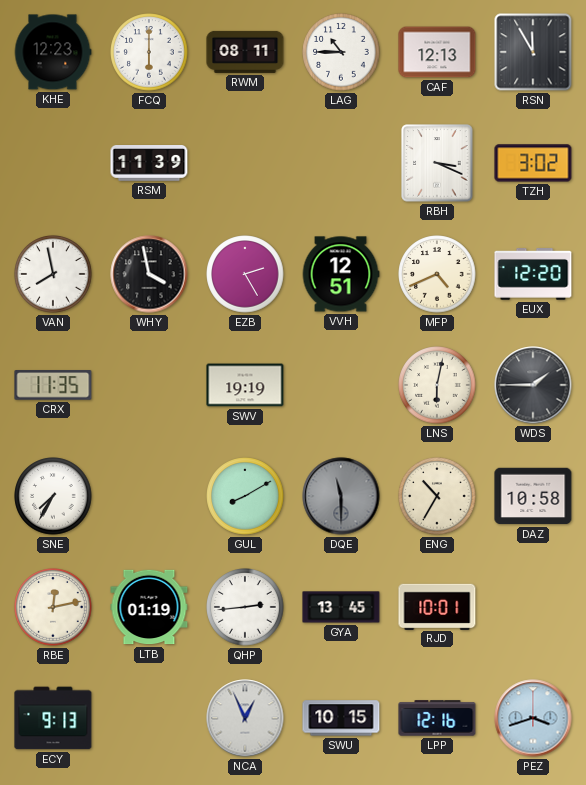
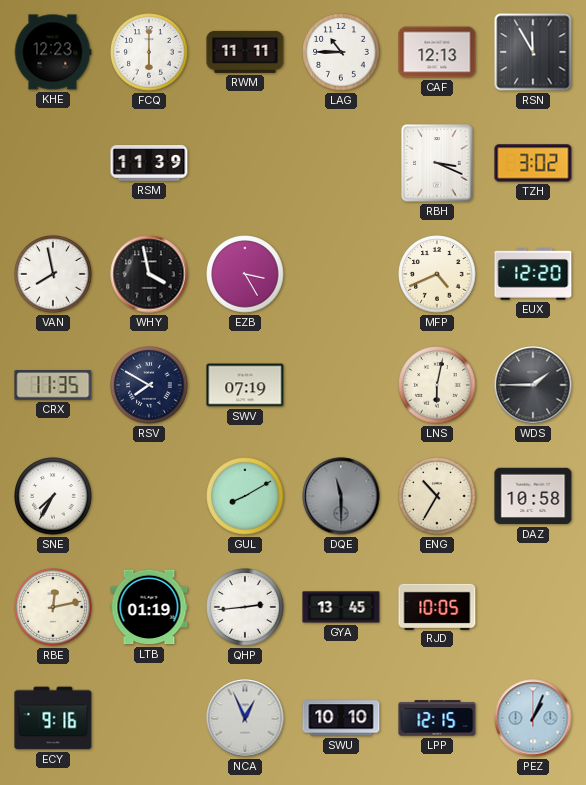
RWM: 08:11 -> 11:11
EZB: 2:25 -> 3:25
VVH: 12:51 -> none
RSV: none -> 7:50
SWV: 19:19 -> 07:19
RJD: 10:01 -> 10:05
ECY: 9:13 -> 9:16
SWU: 10:15 -> 10:10
LPP: 12:16 -> 12:15
PEZ: 3:42 -> 1:04
